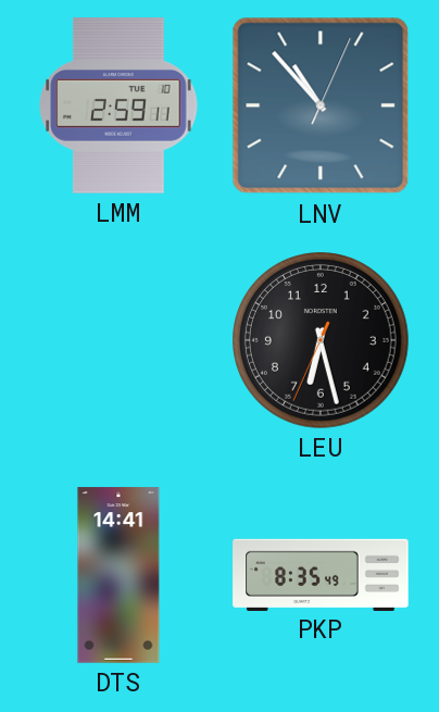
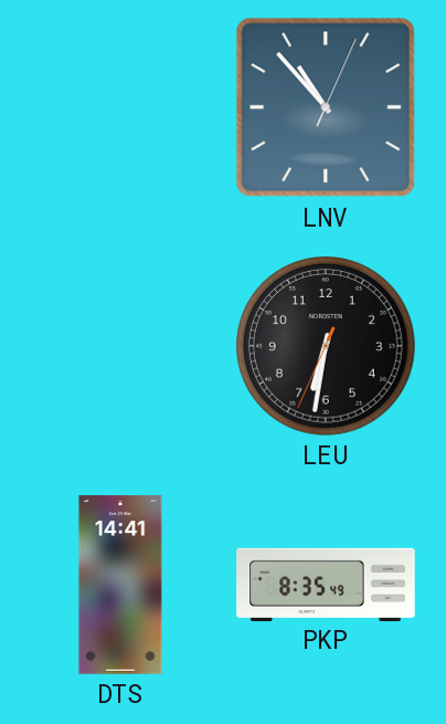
LMM: 2:59 -> none
LEU: 6:27 -> 6:31
